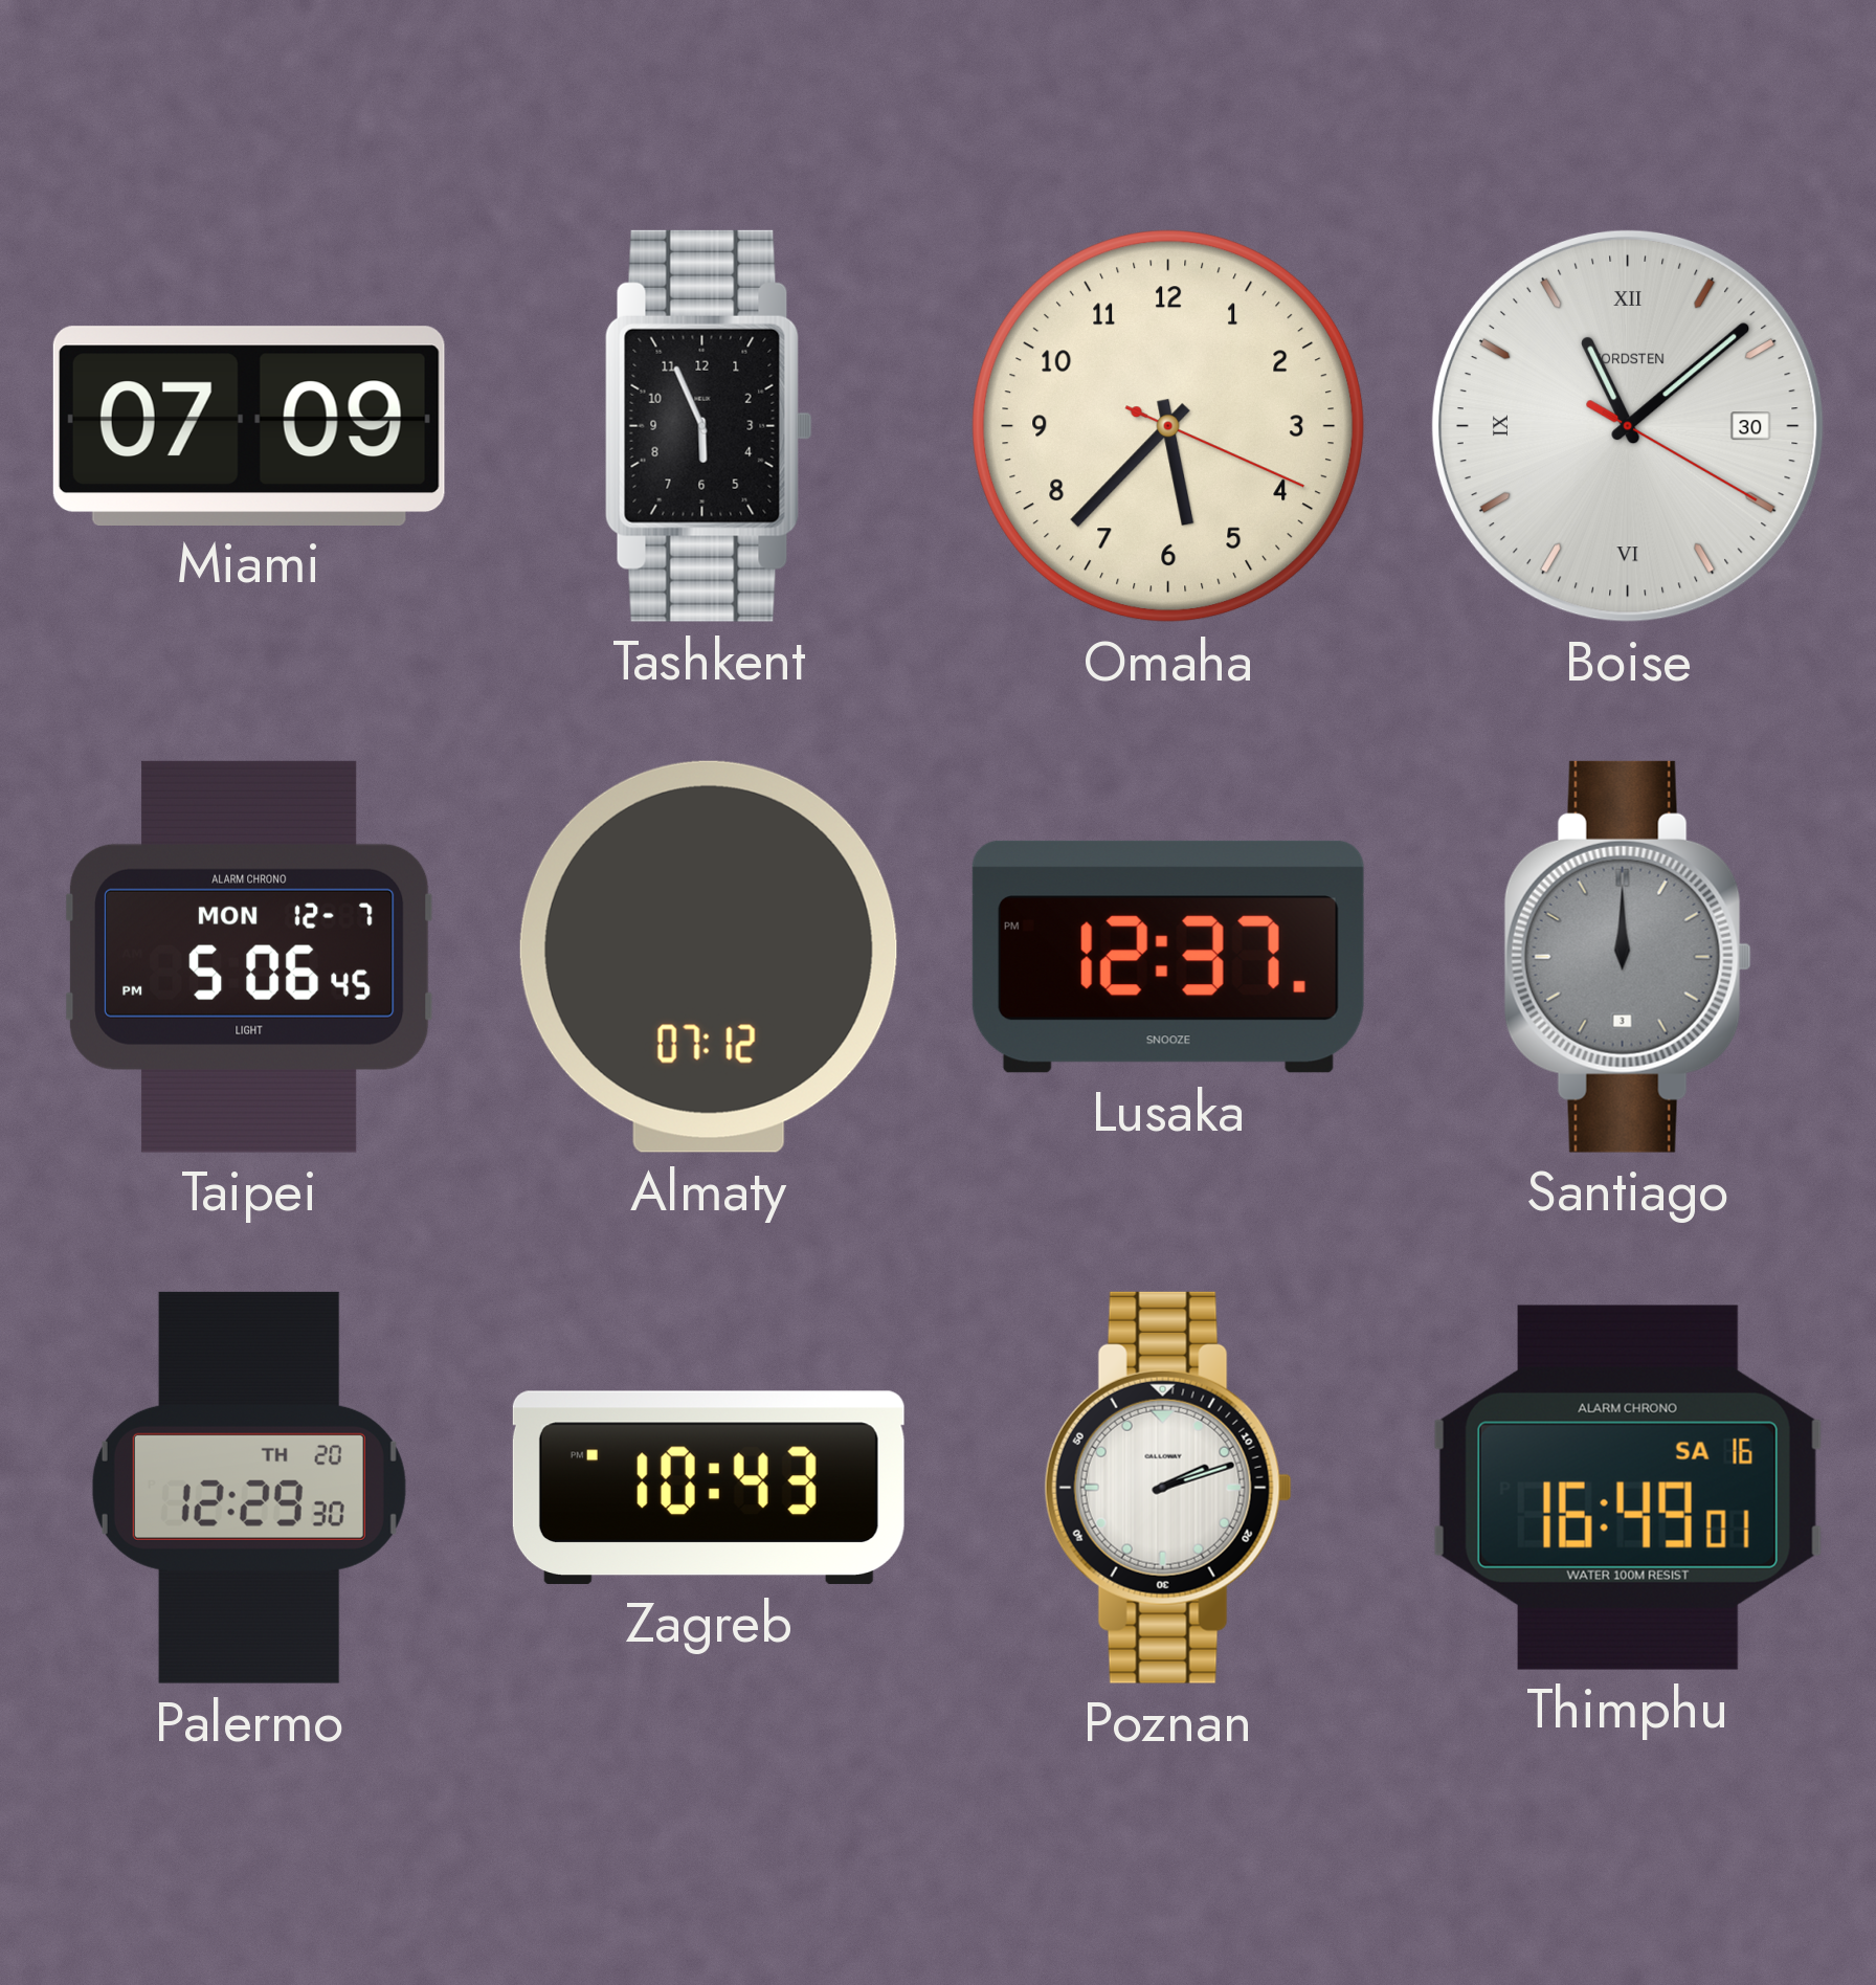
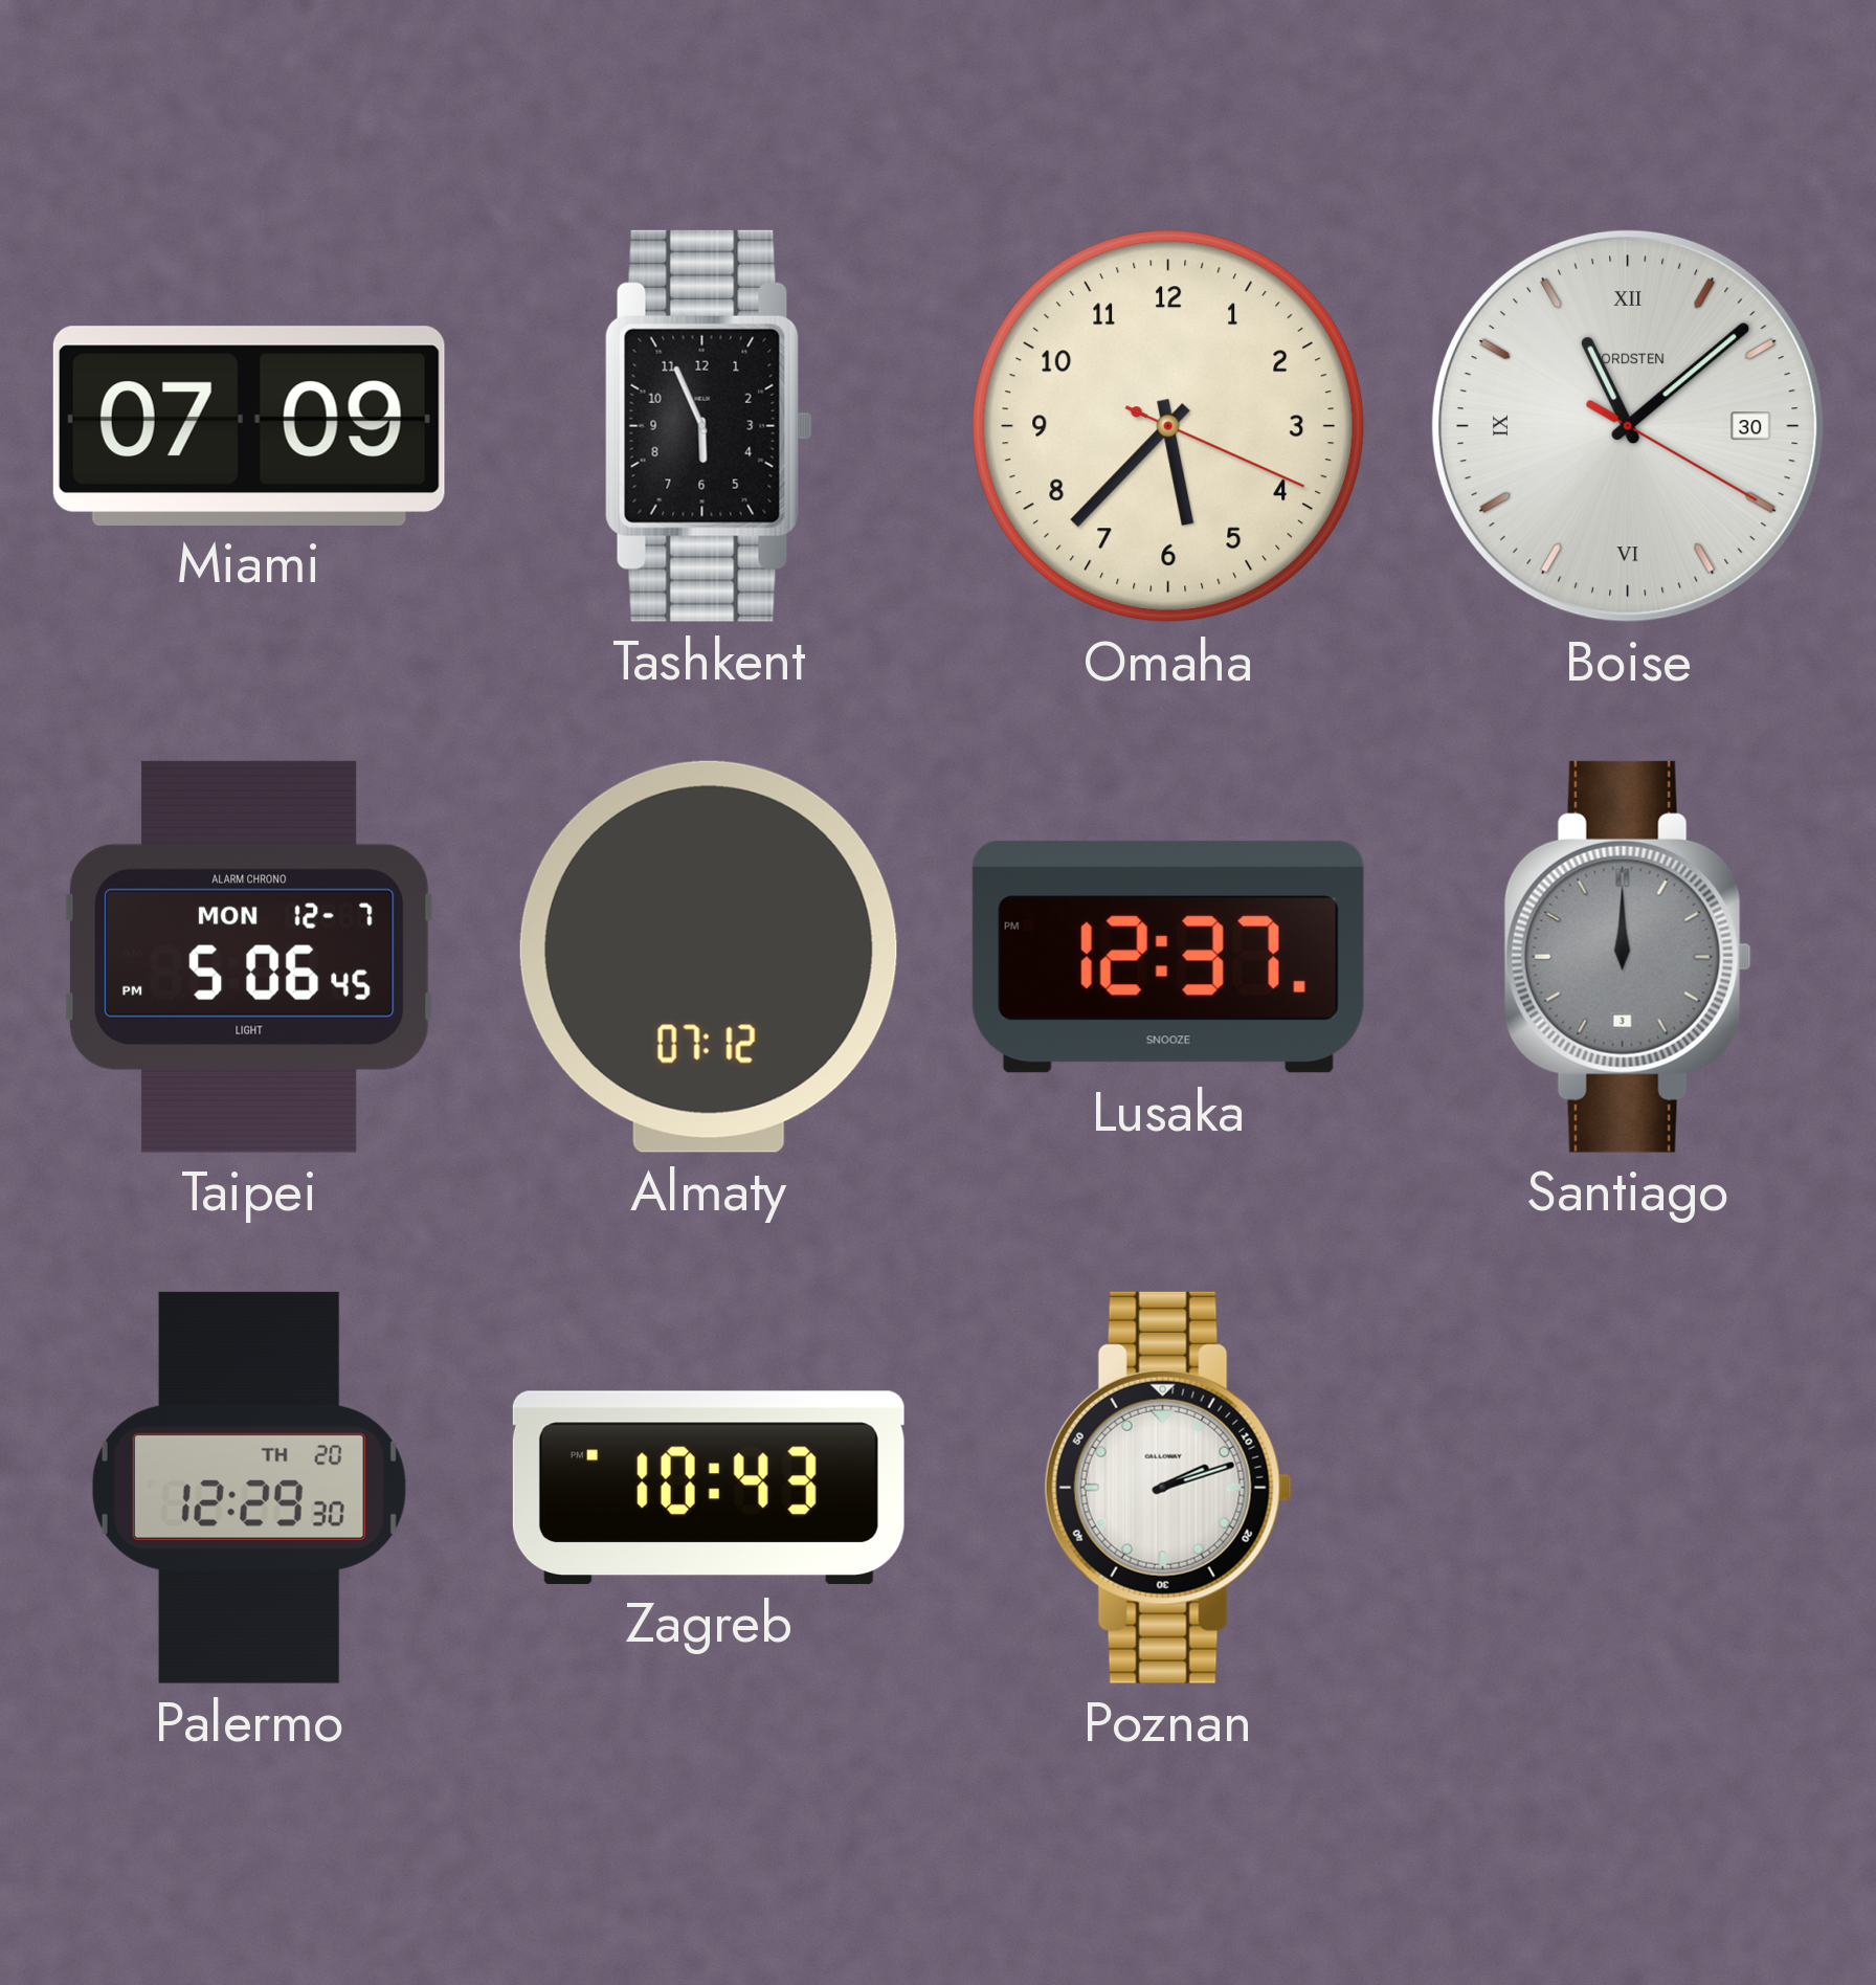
Thimphu: 16:49 -> none
